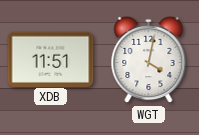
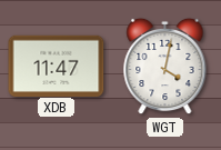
XDB: 11:51 -> 11:47
